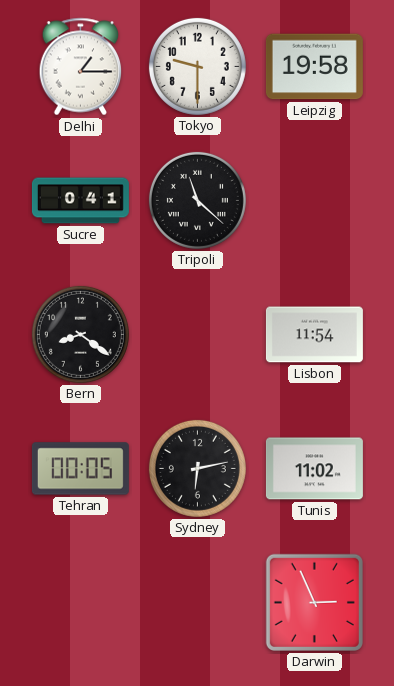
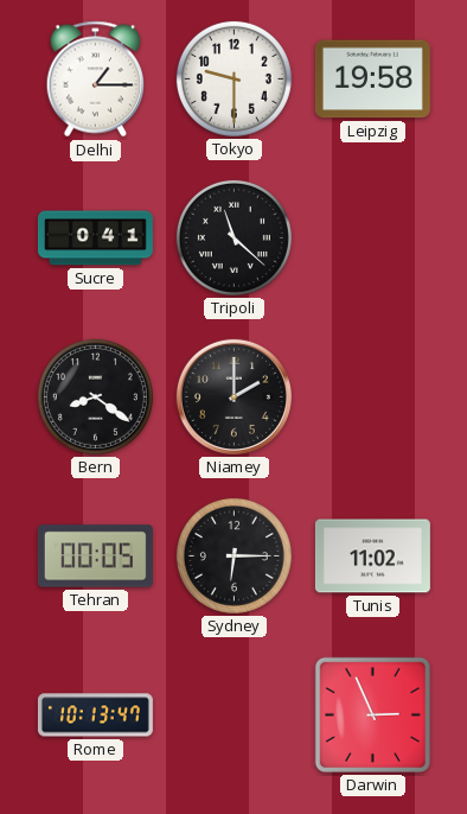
Niamey: none -> 2:00
Lisbon: 11:54 -> none
Sydney: 6:13 -> 6:15
Rome: none -> 10:13
